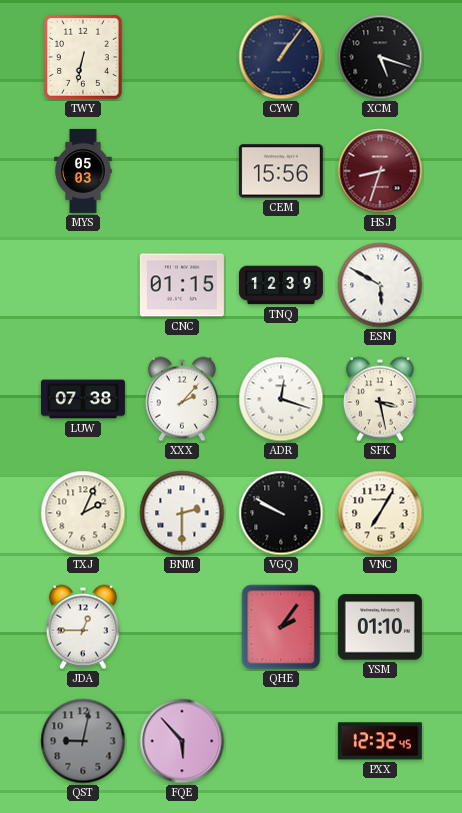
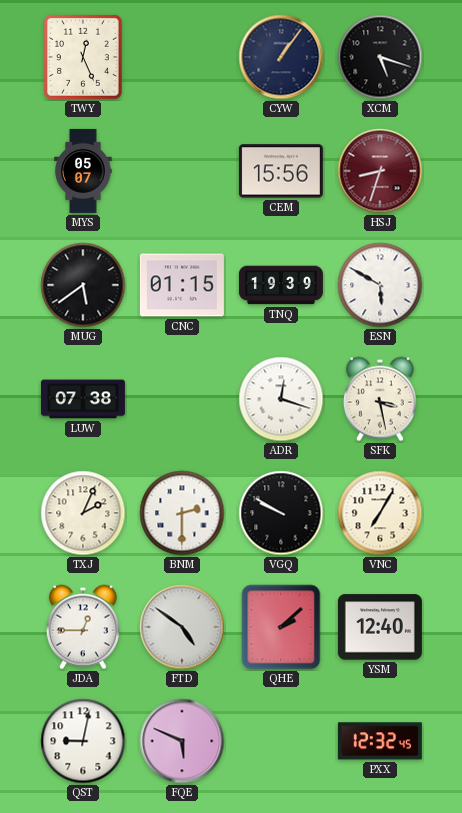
TWY: 6:32 -> 12:26
MYS: 05:03 -> 05:07
MUG: none -> 5:39
TNQ: 12:39 -> 19:39
XXX: 2:07 -> none
FTD: none -> 4:51
QHE: 2:06 -> 2:08
YSM: 01:10 -> 12:40
QST dial: grey -> white
FQE: 5:53 -> 5:49
